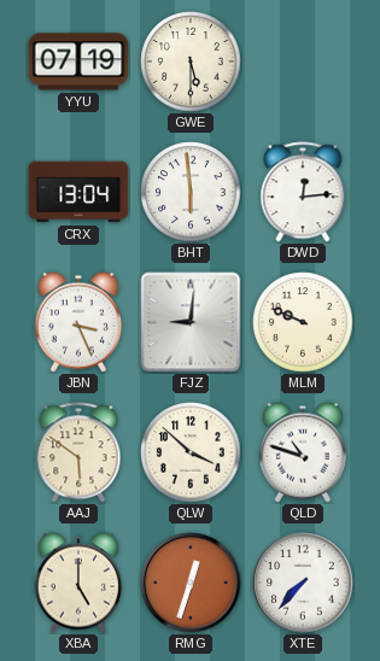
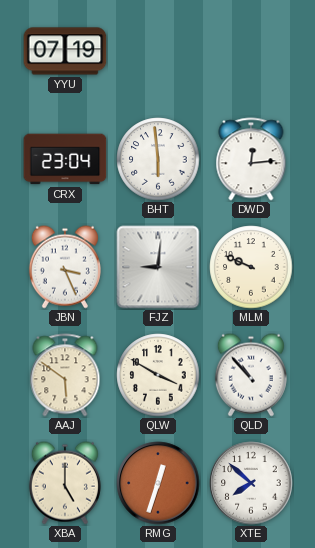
GWE: 5:30 -> none
CRX: 13:04 -> 23:04
QLW: 3:52 -> 3:50
QLD: 10:48 -> 10:53
XTE: 7:37 -> 7:52
